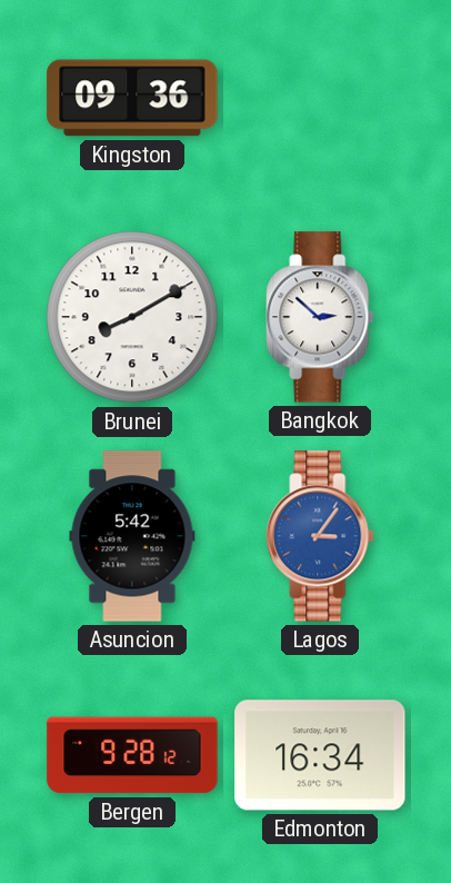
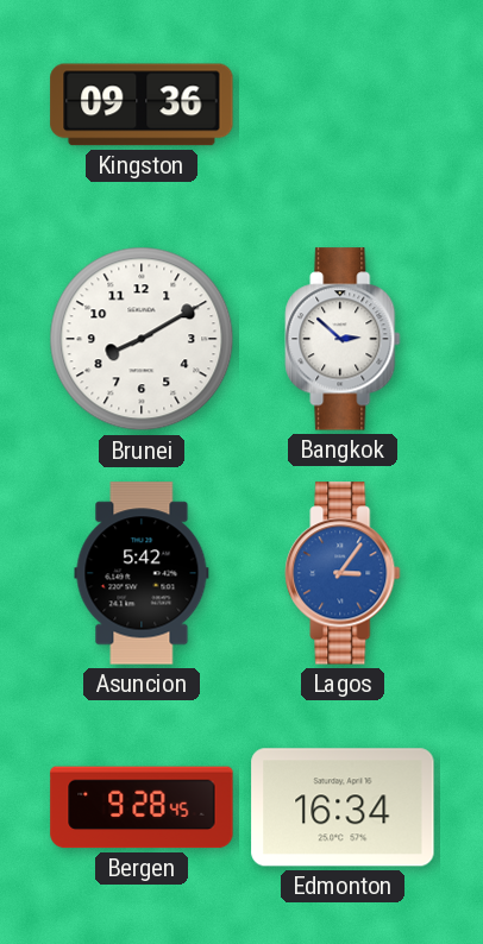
Bergen: 9:28:12 -> 9:28:45
